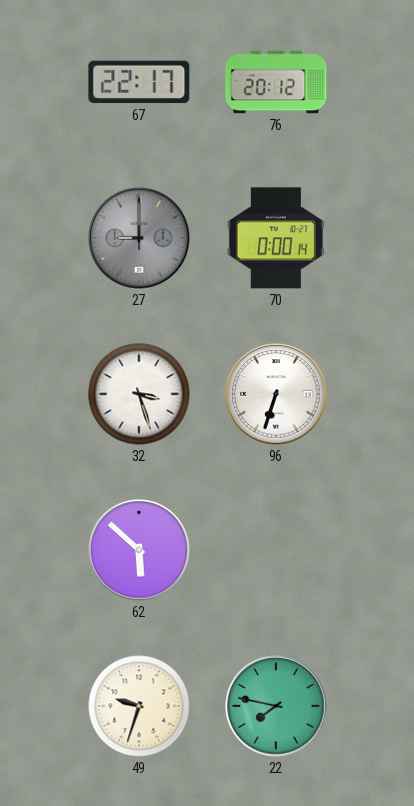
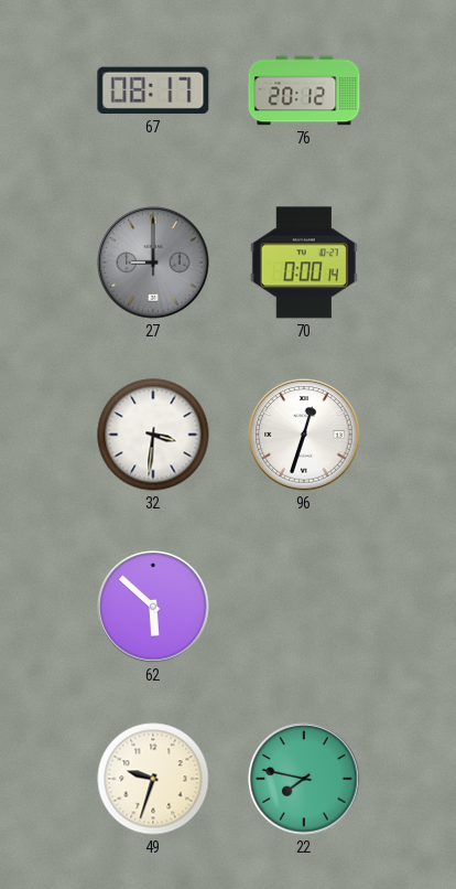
67: 22:17 -> 08:17
32: 3:27 -> 3:31
96: 6:33 -> 12:33
